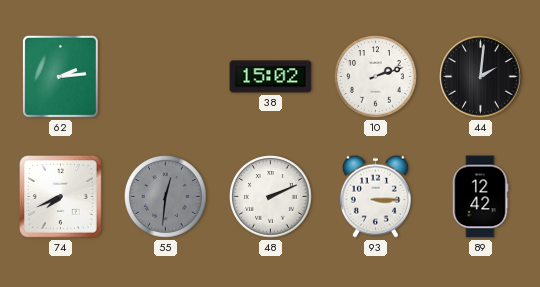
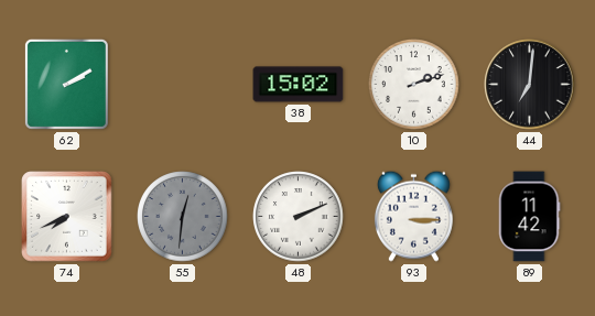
62: 2:14 -> 2:10
44: 2:01 -> 7:01
89: 12:42 -> 11:42
